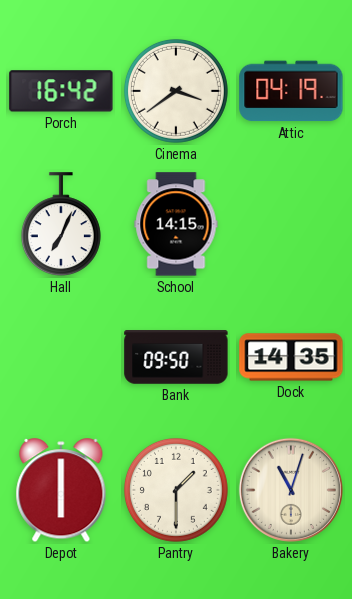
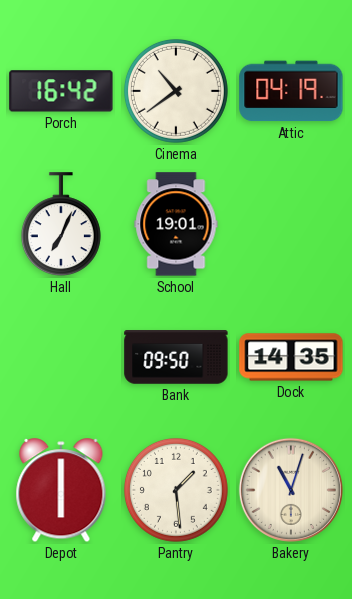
Cinema: 3:39 -> 10:39
School: 14:15 -> 19:01
Pantry: 1:30 -> 1:29
